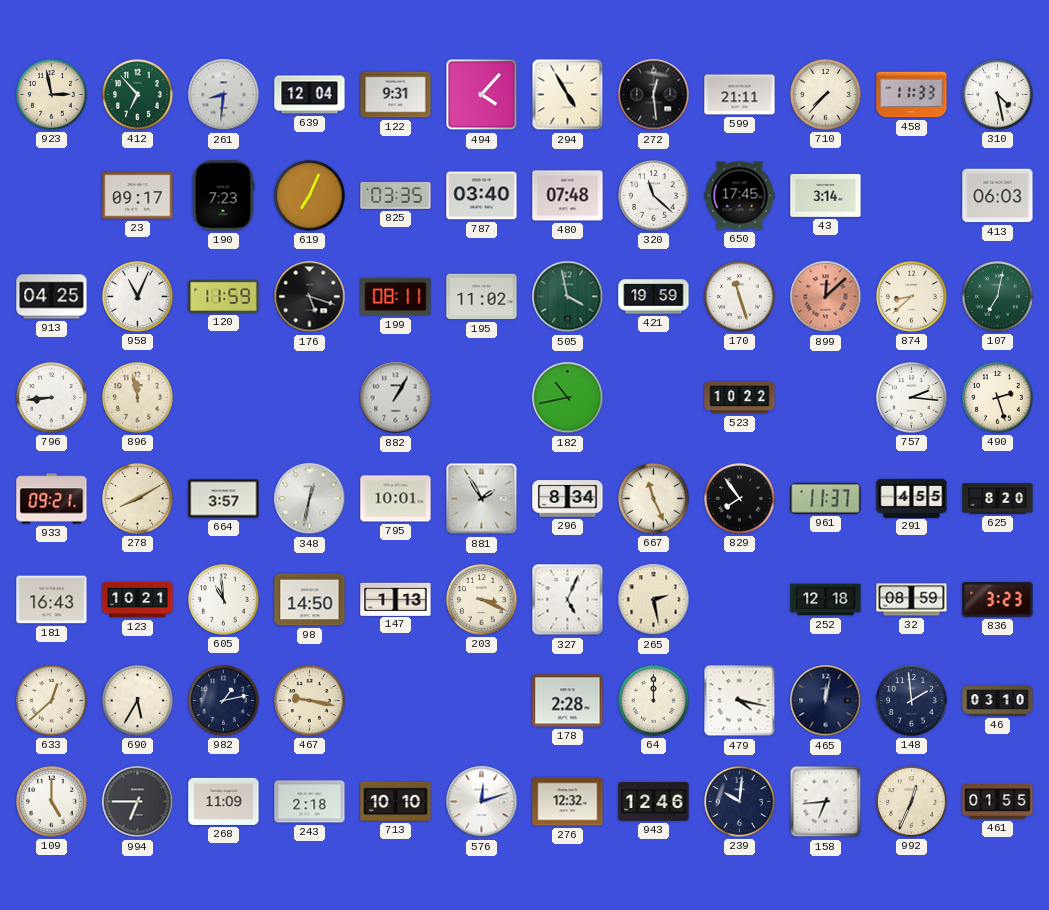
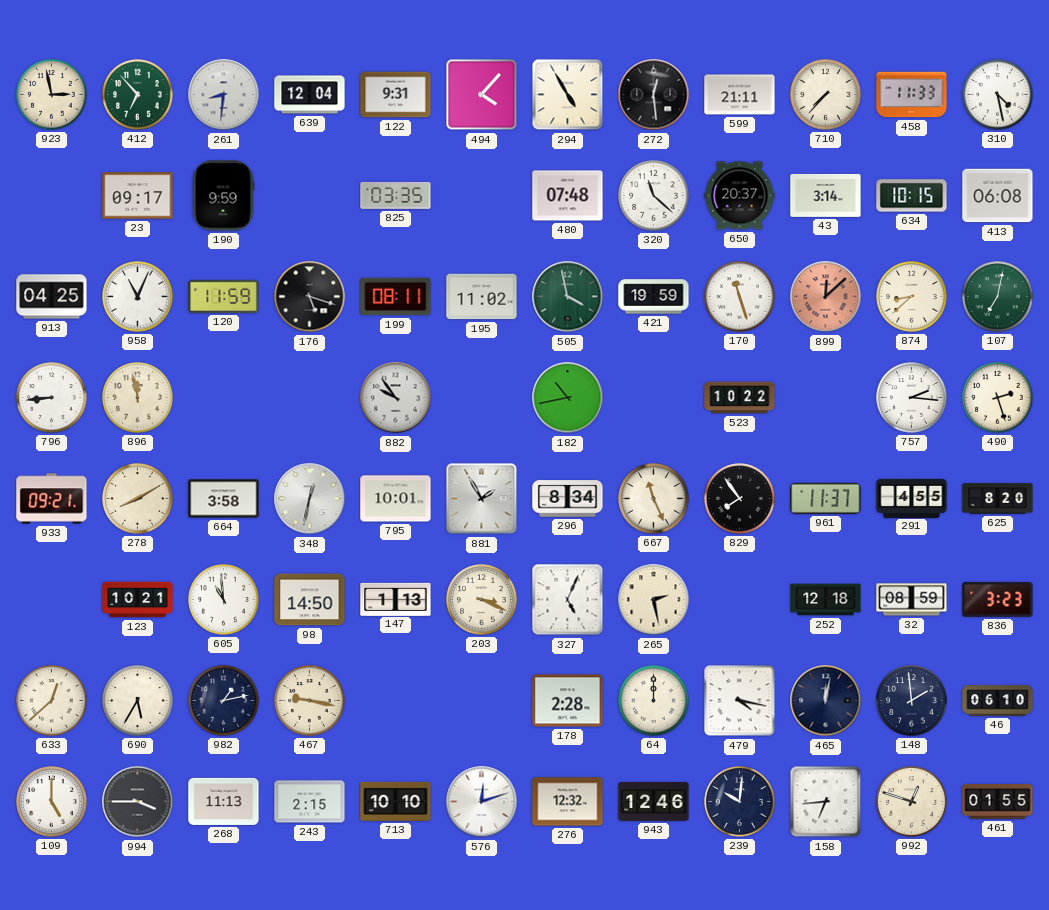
190: 7:23 -> 9:59
619: 7:04 -> none
787: 03:40 -> none
650: 17:45 -> 20:37
634: none -> 10:15
413: 06:03 -> 06:08
882: 1:05 -> 9:54
664: 3:57 -> 3:58
181: 16:43 -> none
46: 03:10 -> 06:10
994: 6:45 -> 3:45
268: 11:09 -> 11:13
243: 2:18 -> 2:15
992: 12:34 -> 12:48
